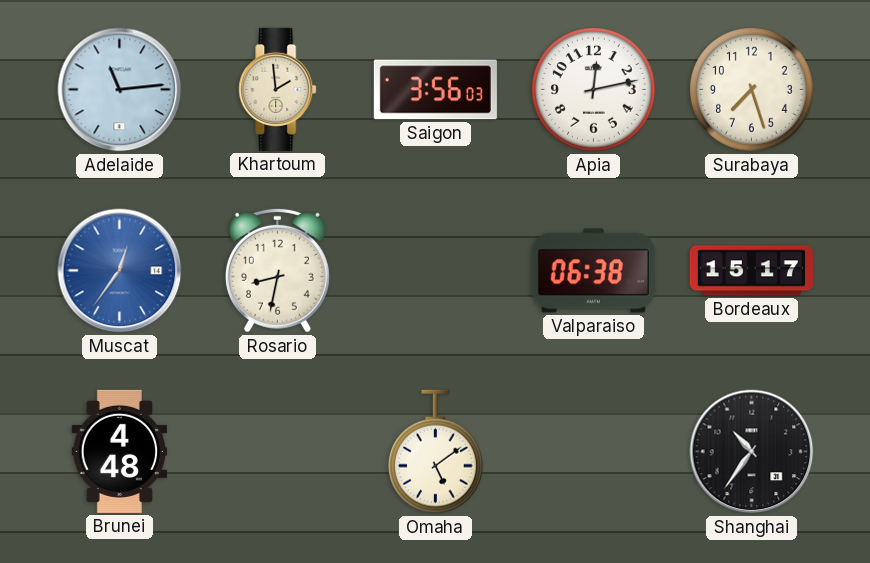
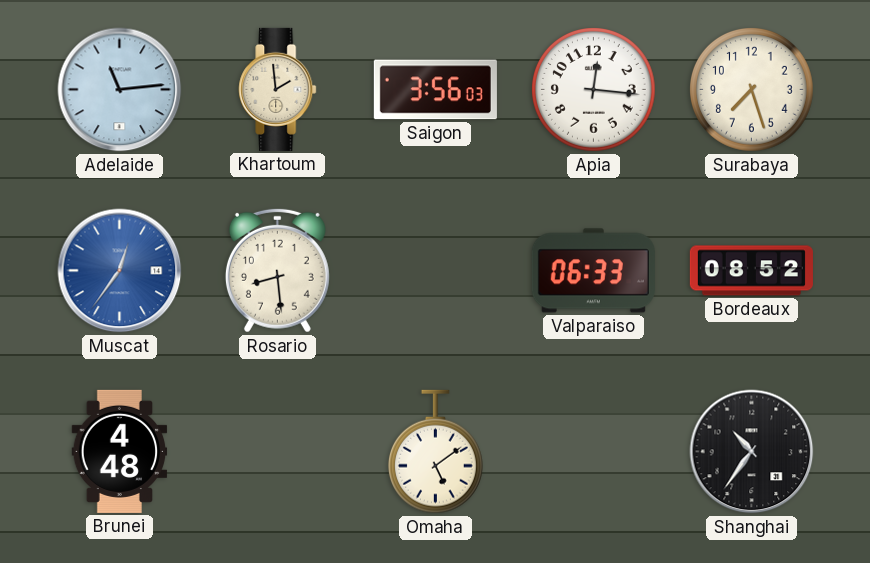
Apia: 12:13 -> 12:16
Rosario: 8:32 -> 8:29
Valparaiso: 06:38 -> 06:33
Bordeaux: 15:17 -> 08:52
